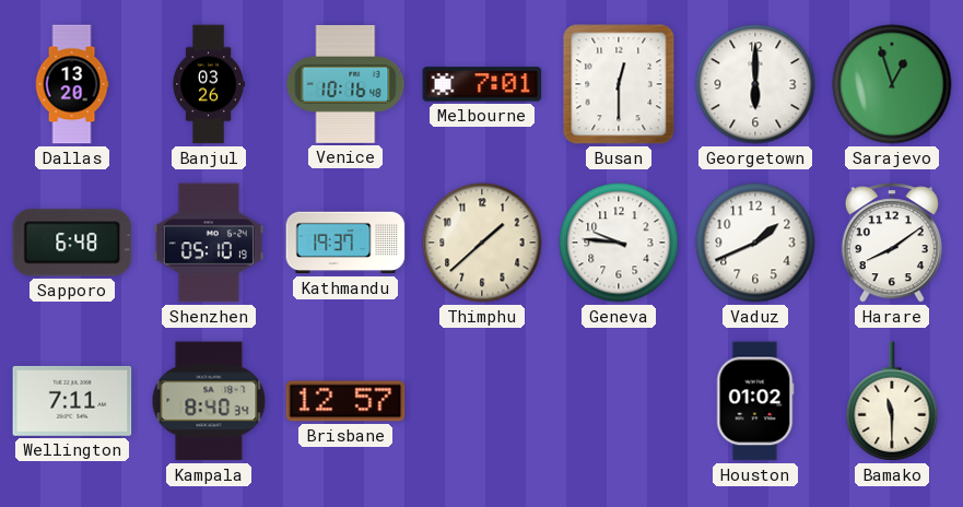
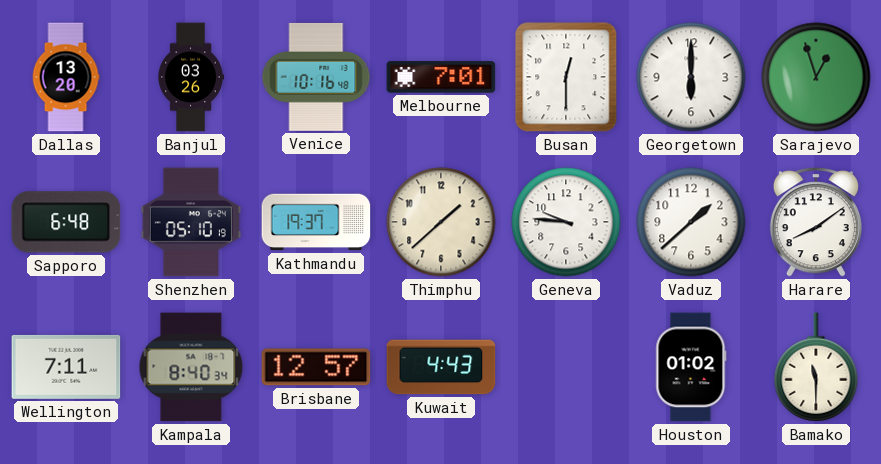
Vaduz: 1:41 -> 1:38
Kuwait: none -> 4:43
